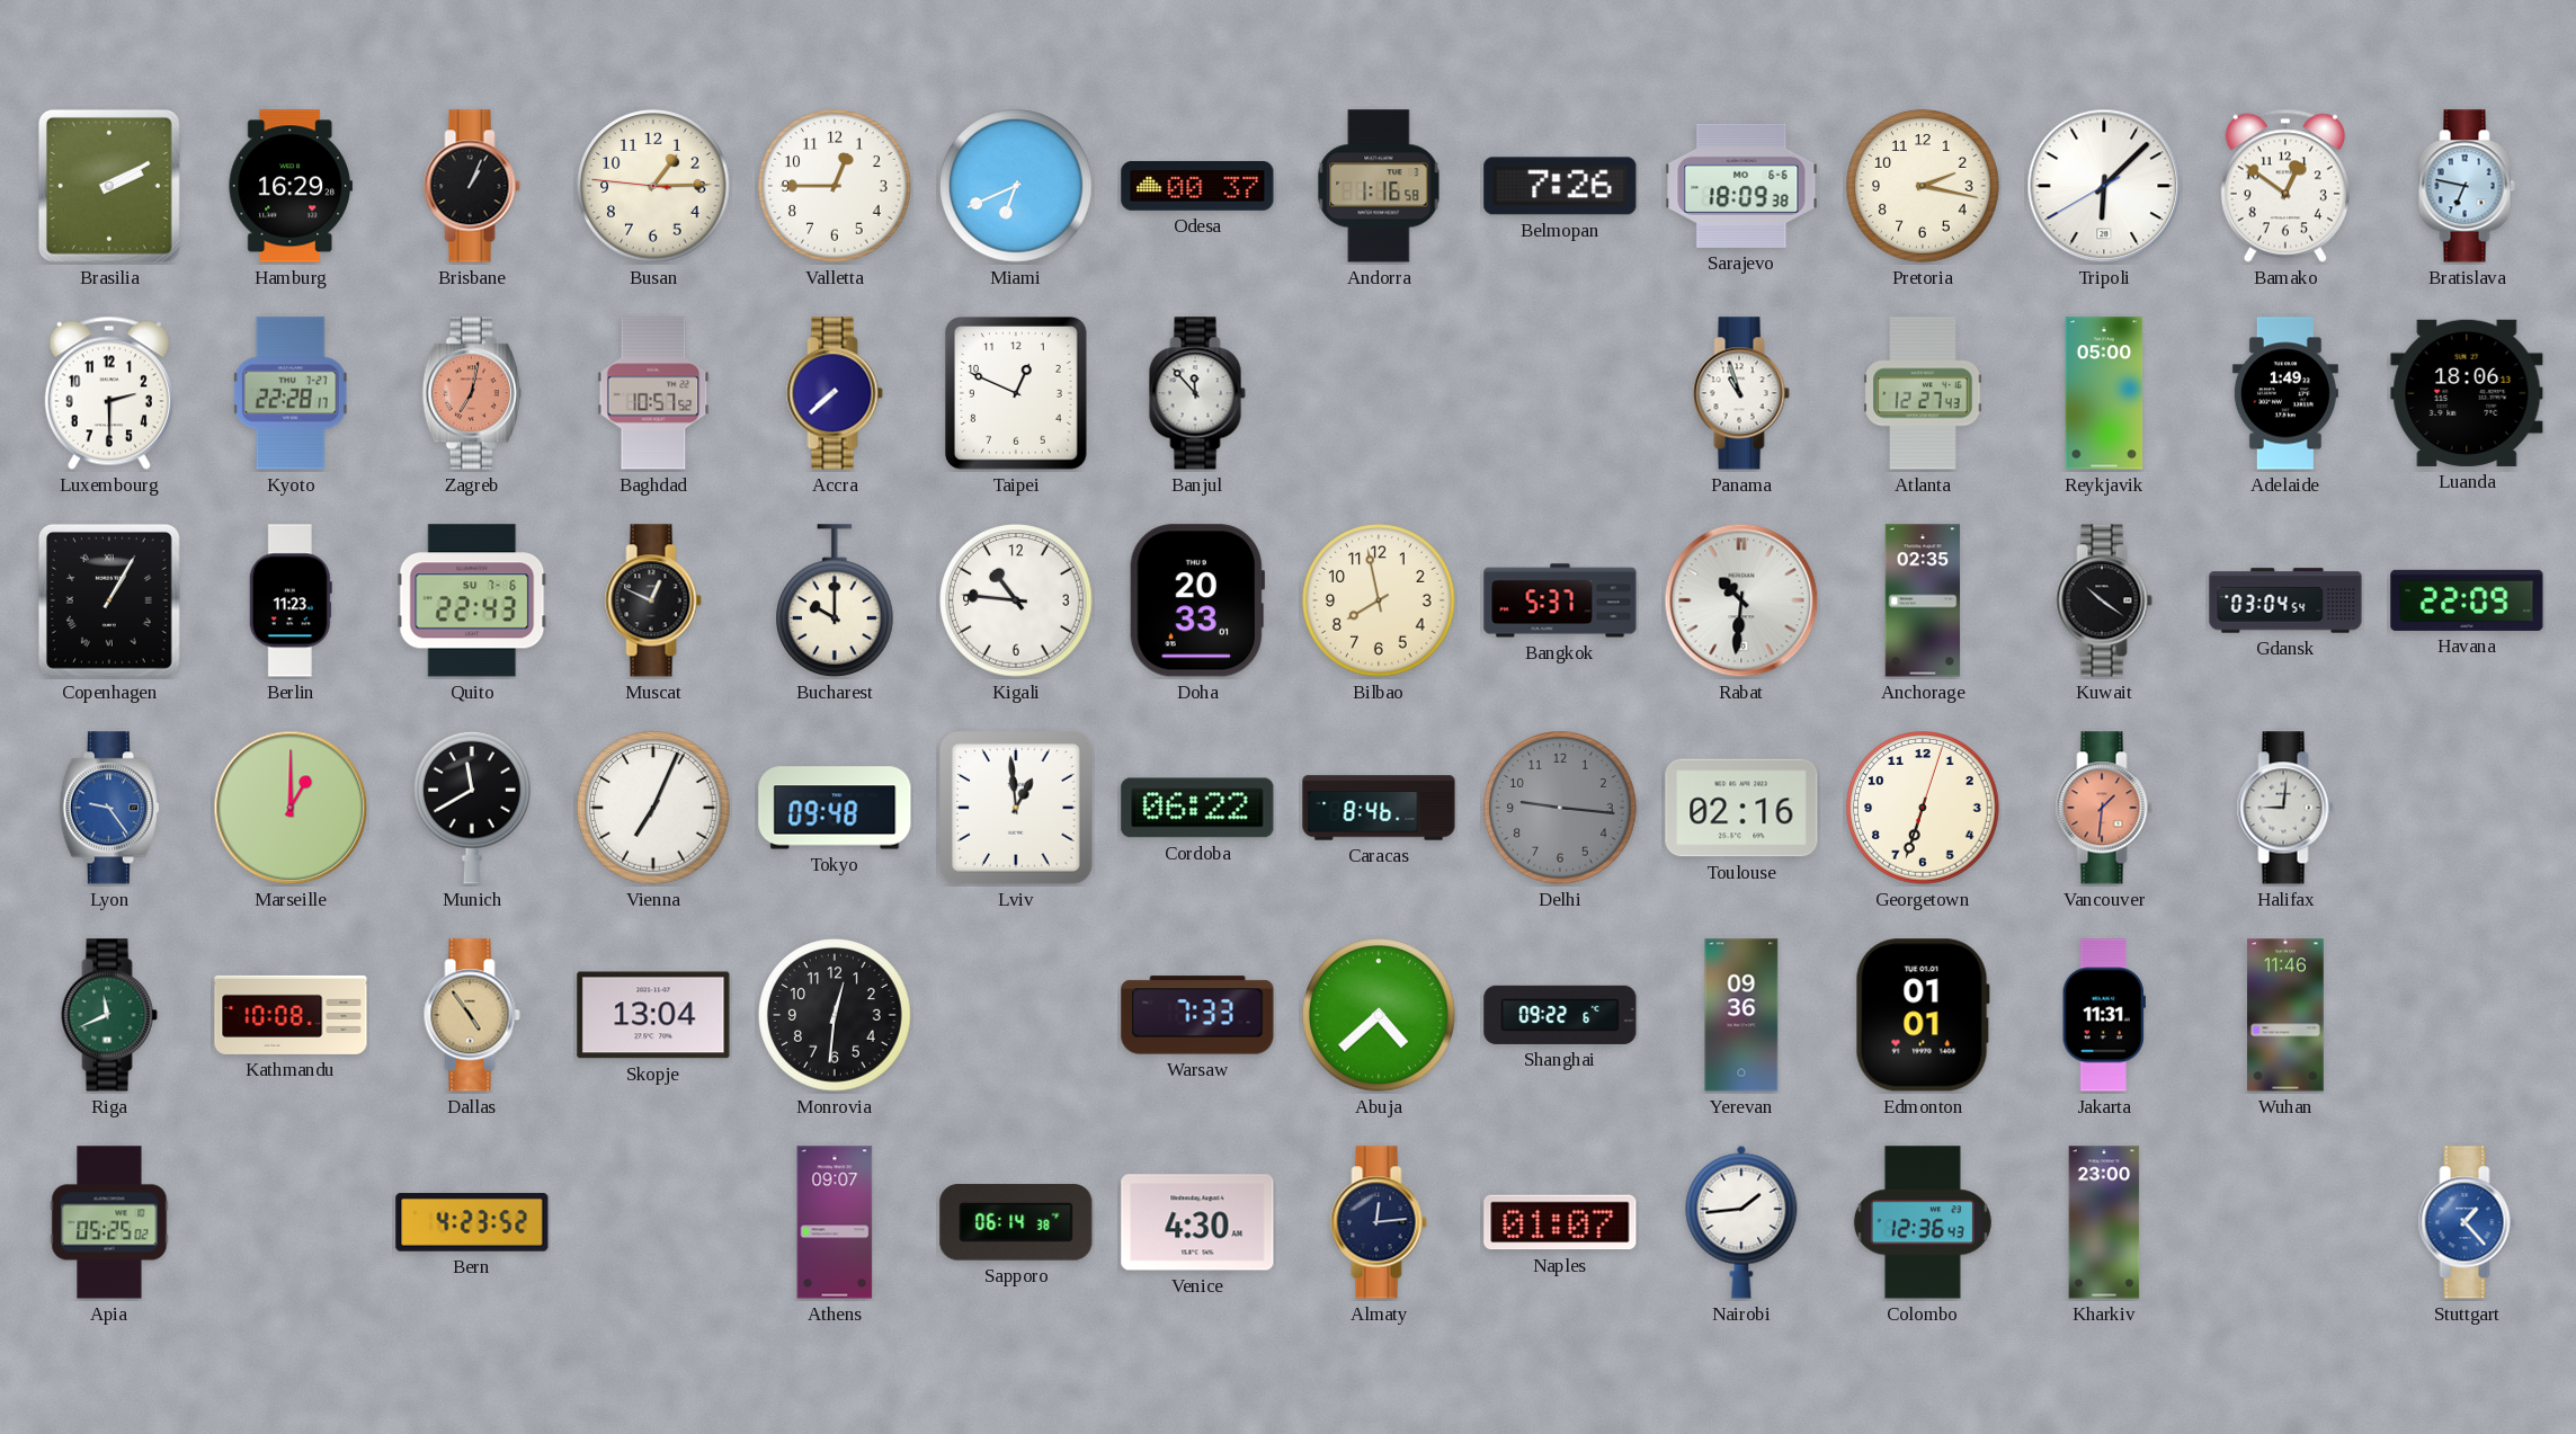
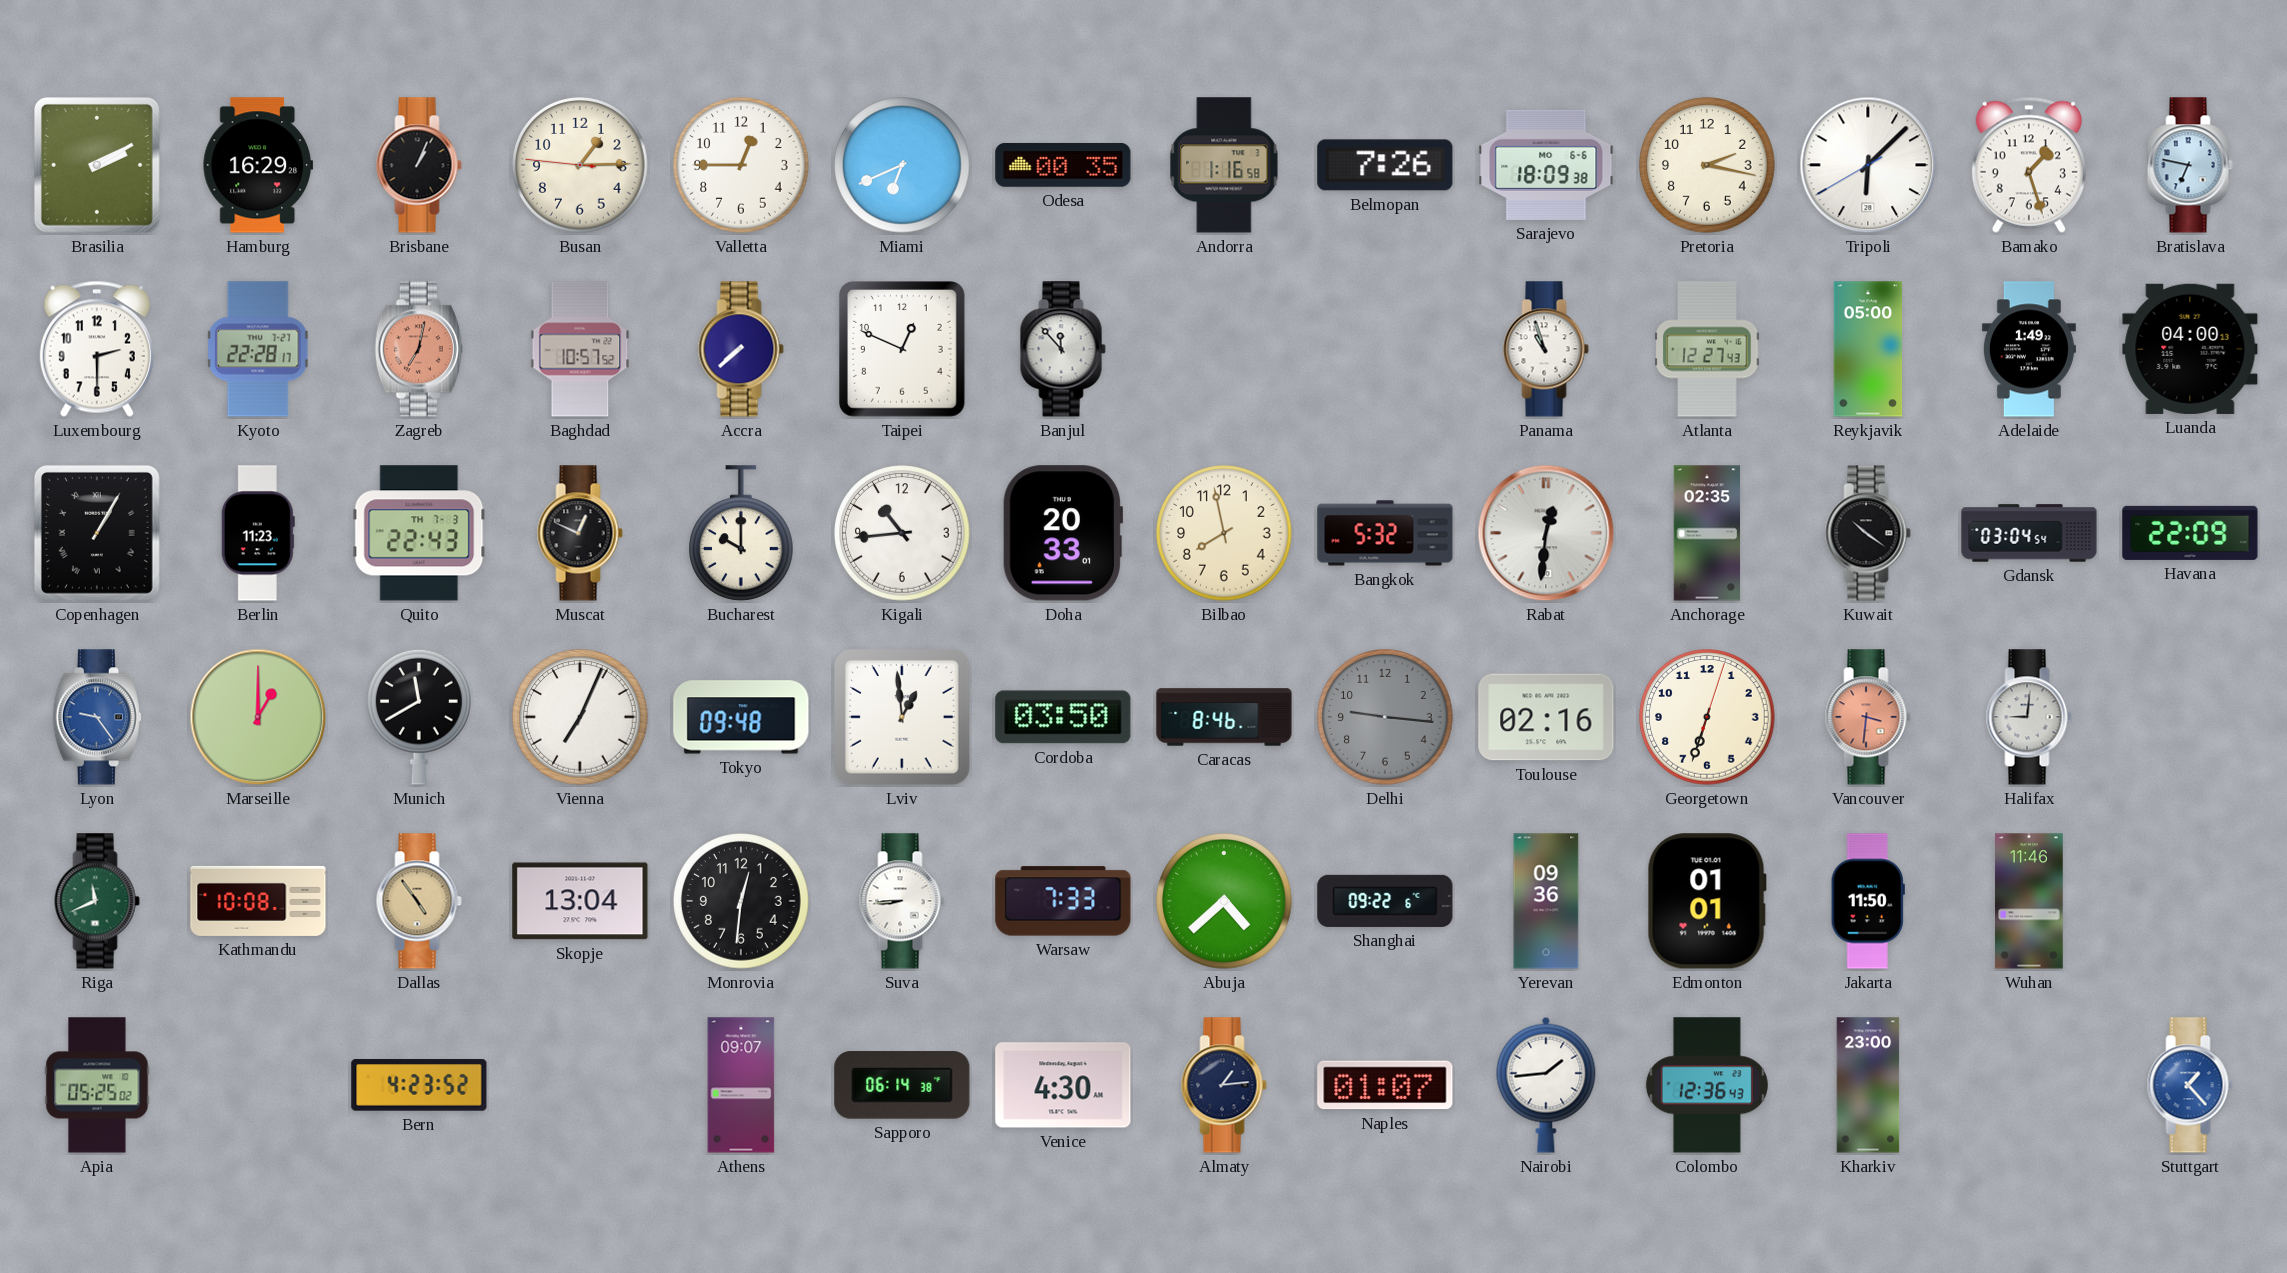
Odesa: 00:37 -> 00:35
Bamako: 12:51 -> 1:27
Luanda: 18:06 -> 04:00
Quito date: SU 7-6 -> TH 7-3
Kigali: 10:46 -> 10:44
Bangkok: 5:37 -> 5:32
Rabat: 10:31 -> 12:31
Cordoba: 06:22 -> 03:50
Vancouver: 1:31 -> 3:31
Suva: none -> 8:44
Jakarta: 11:31 -> 11:50
Almaty: 12:14 -> 1:14
